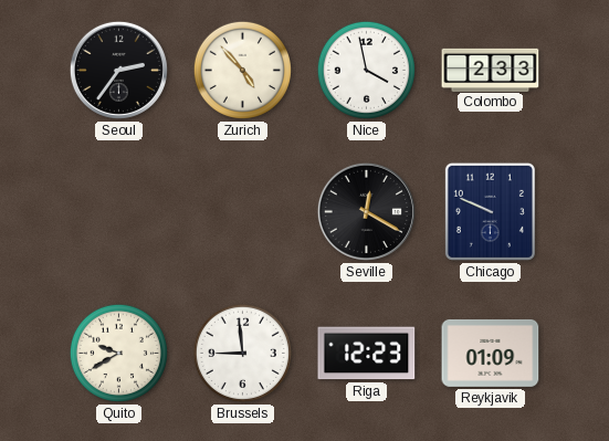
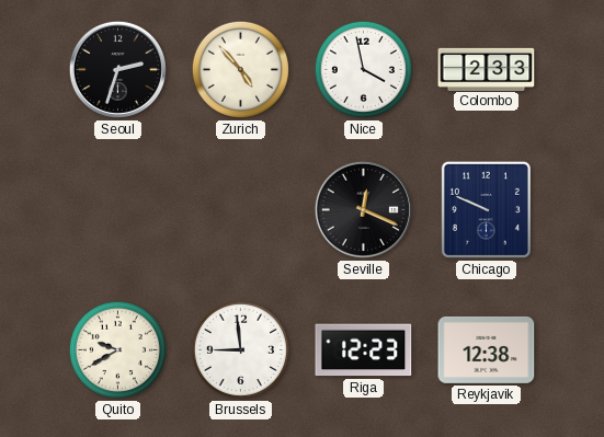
Seoul: 2:36 -> 2:33
Seville: 12:20 -> 12:19
Reykjavik: 01:09 -> 12:38
